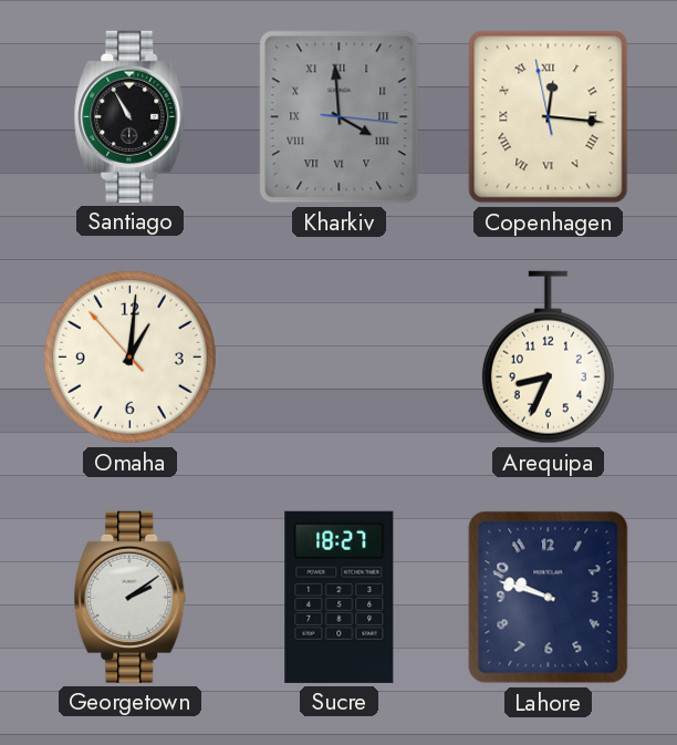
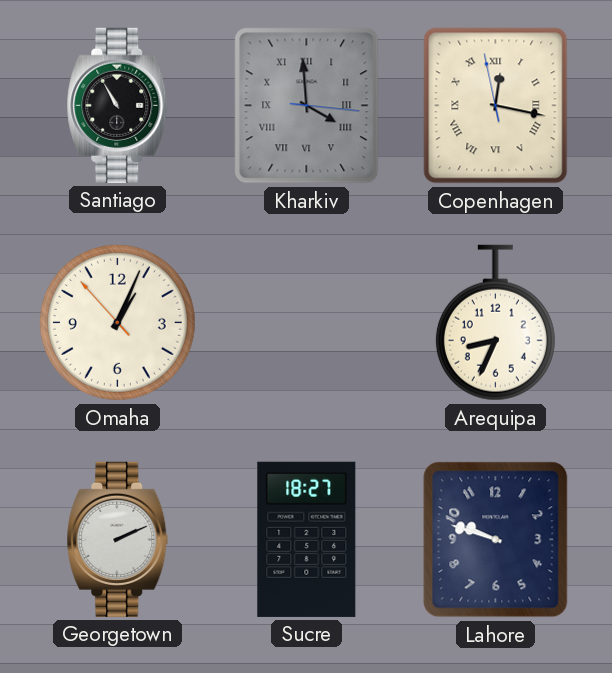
Copenhagen: 12:15 -> 12:16
Omaha: 1:00 -> 1:03
Georgetown: 2:09 -> 2:11
